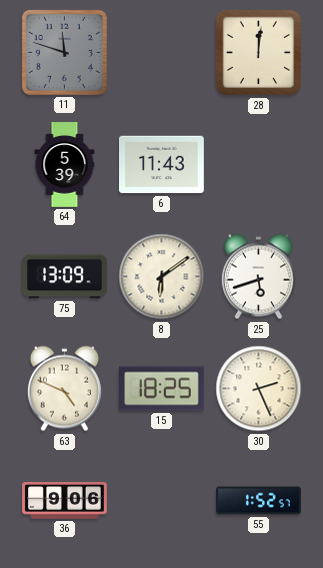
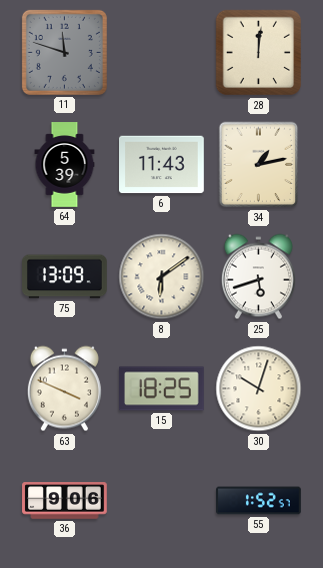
34: none -> 1:13
63: 4:49 -> 3:49
30: 2:26 -> 10:03
